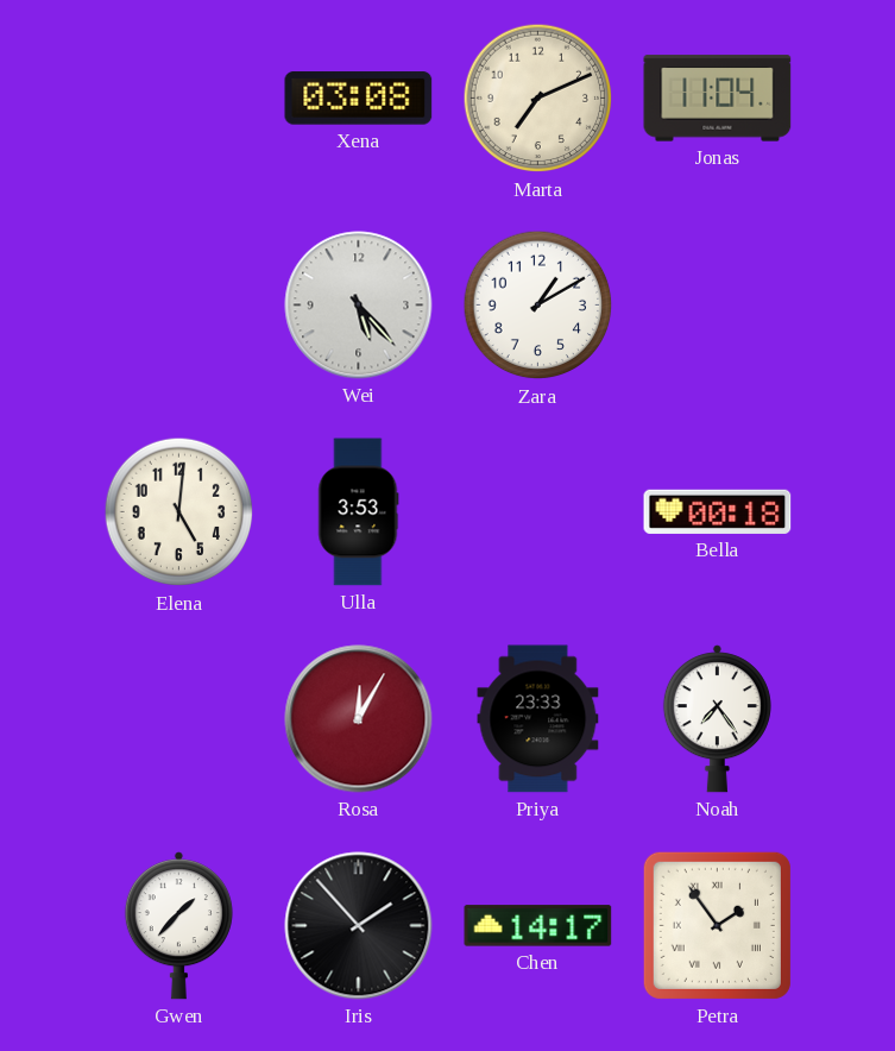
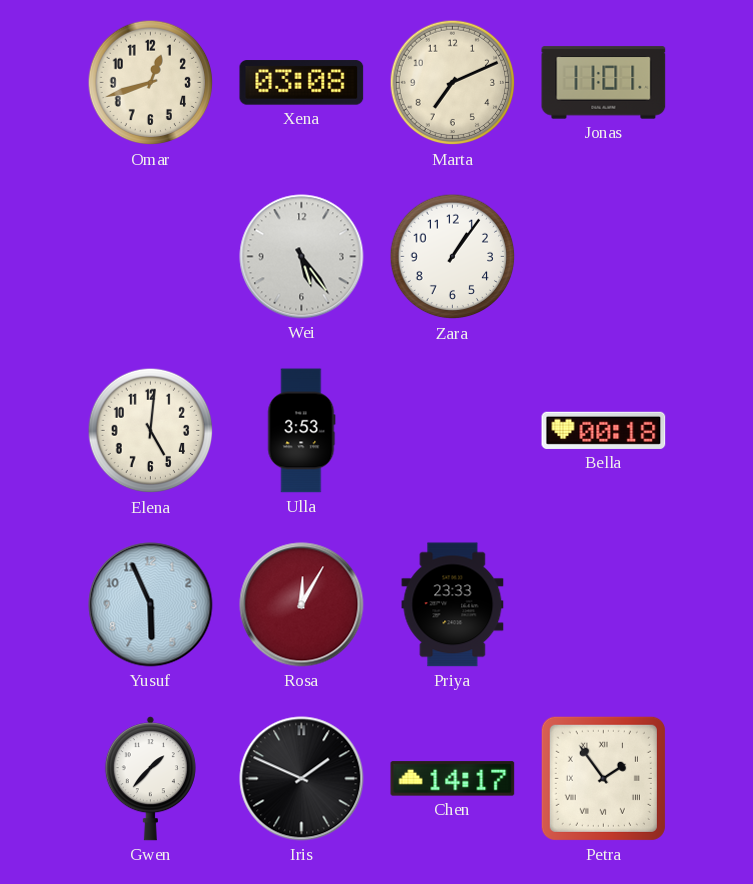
Omar: none -> 12:42
Jonas: 11:04 -> 11:01
Wei: 5:23 -> 5:24
Zara: 1:10 -> 1:06
Yusuf: none -> 5:56
Noah: 7:24 -> none
Iris: 1:53 -> 1:49
